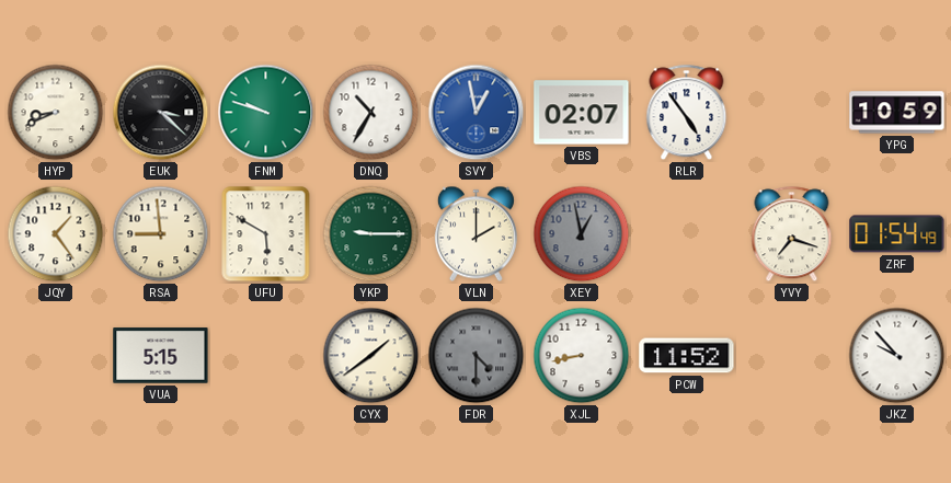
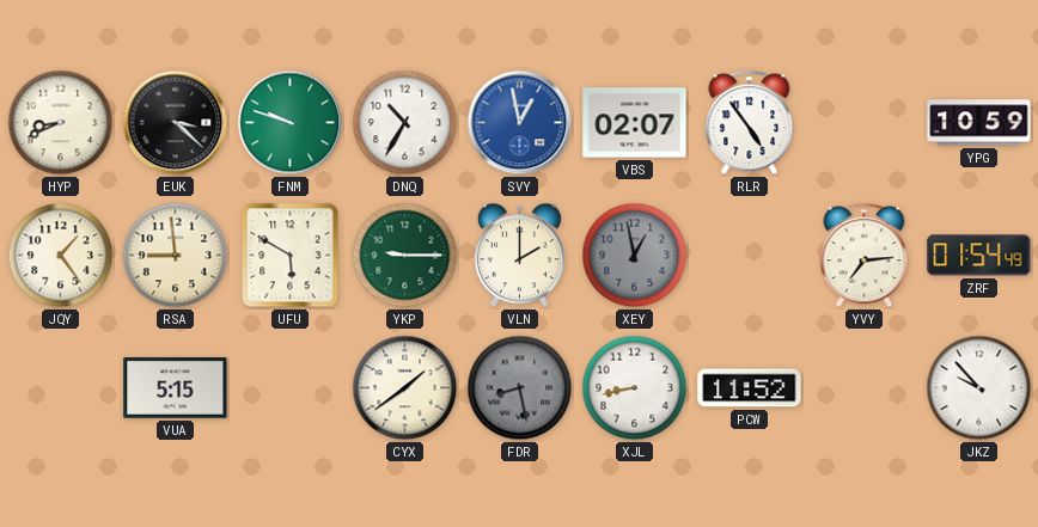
YVY: 7:18 -> 7:14
FDR: 4:30 -> 8:28
